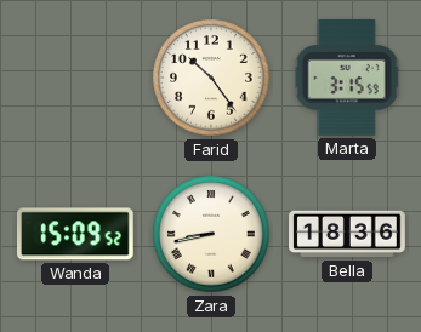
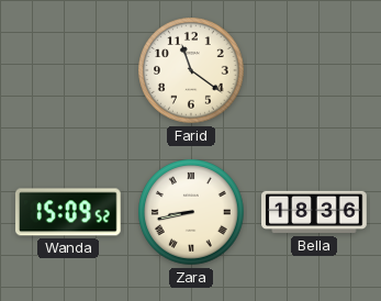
Farid: 10:24 -> 11:21
Marta: 3:15 -> none
